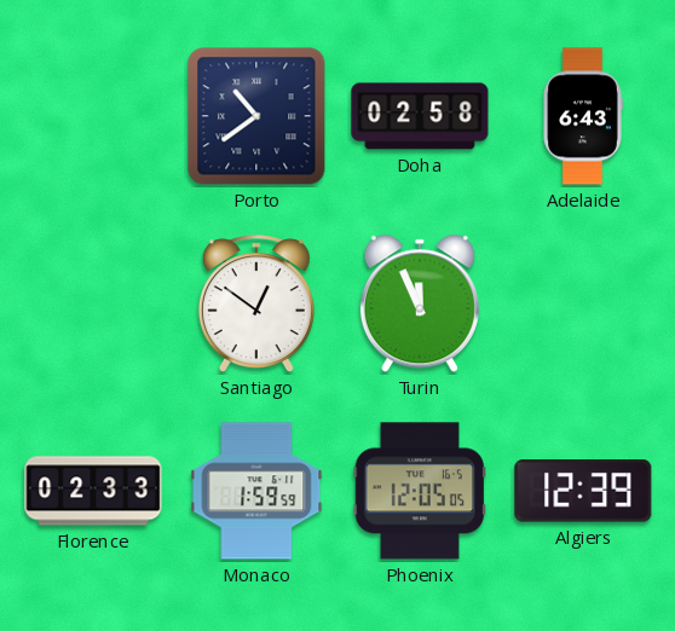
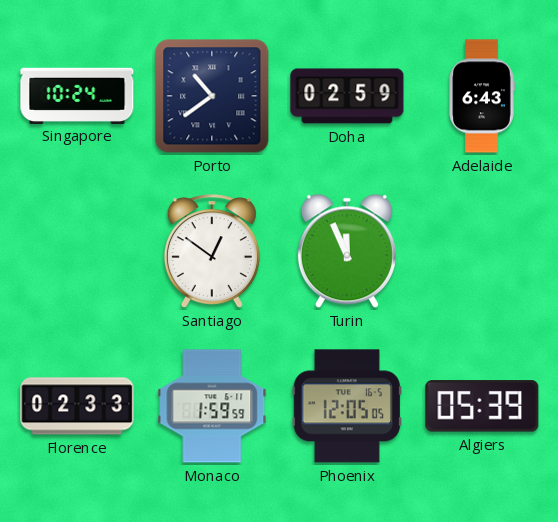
Singapore: none -> 10:24
Doha: 02:58 -> 02:59
Algiers: 12:39 -> 05:39
